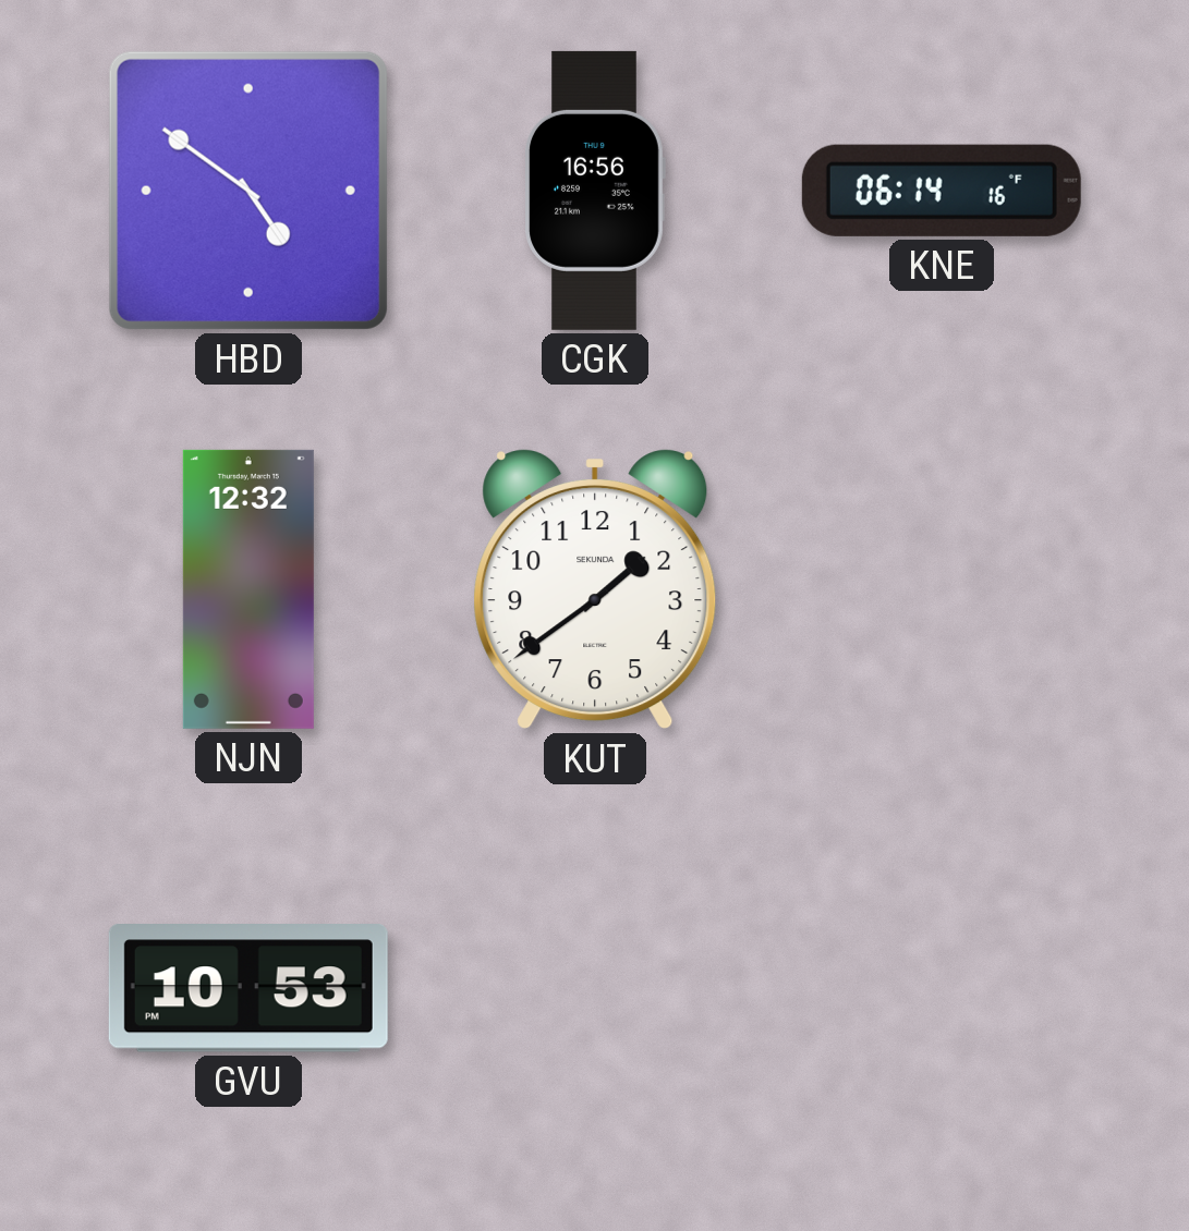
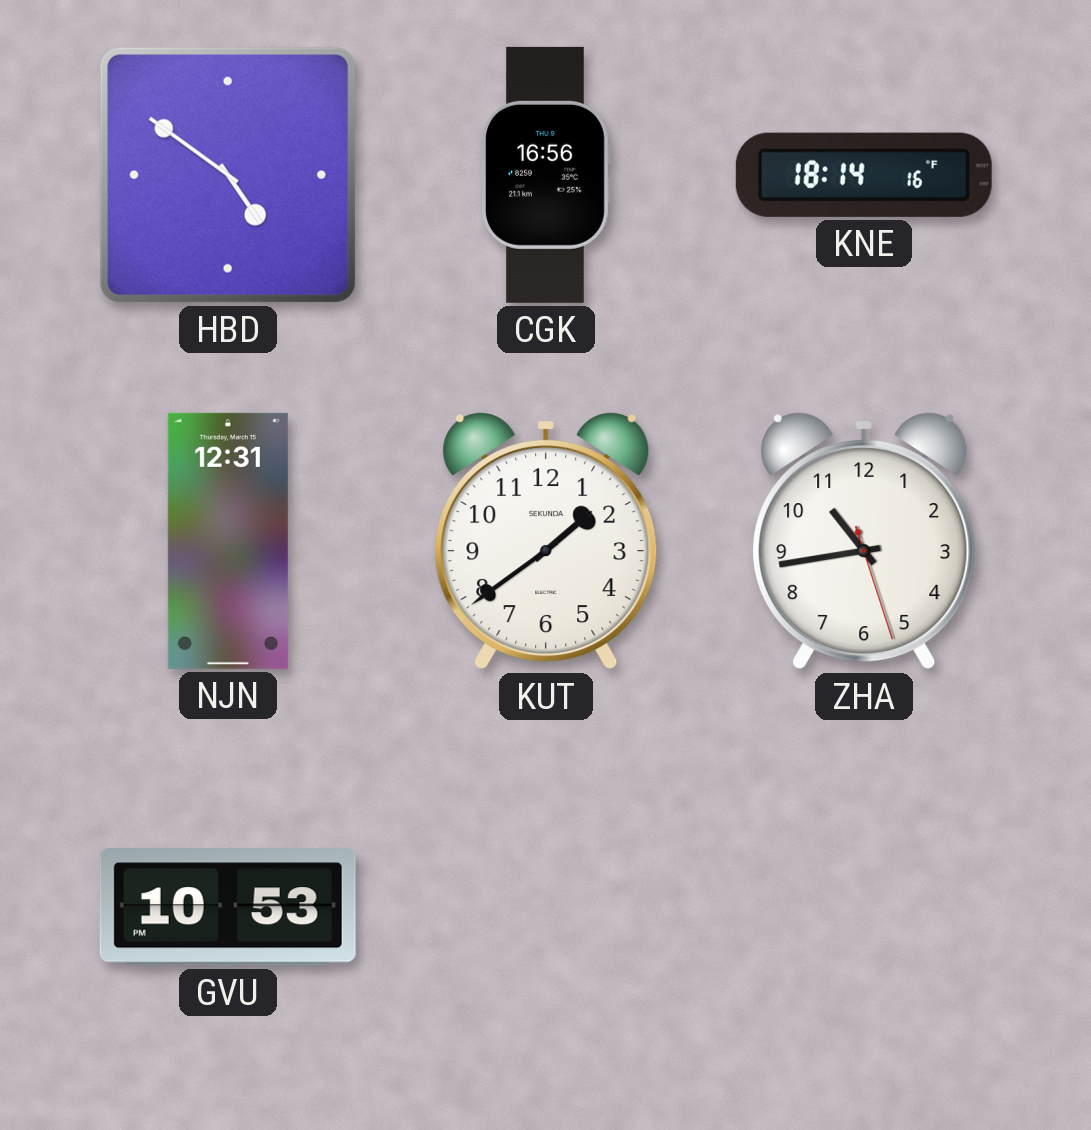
KNE: 06:14 -> 18:14
NJN: 12:32 -> 12:31
ZHA: none -> 10:43
